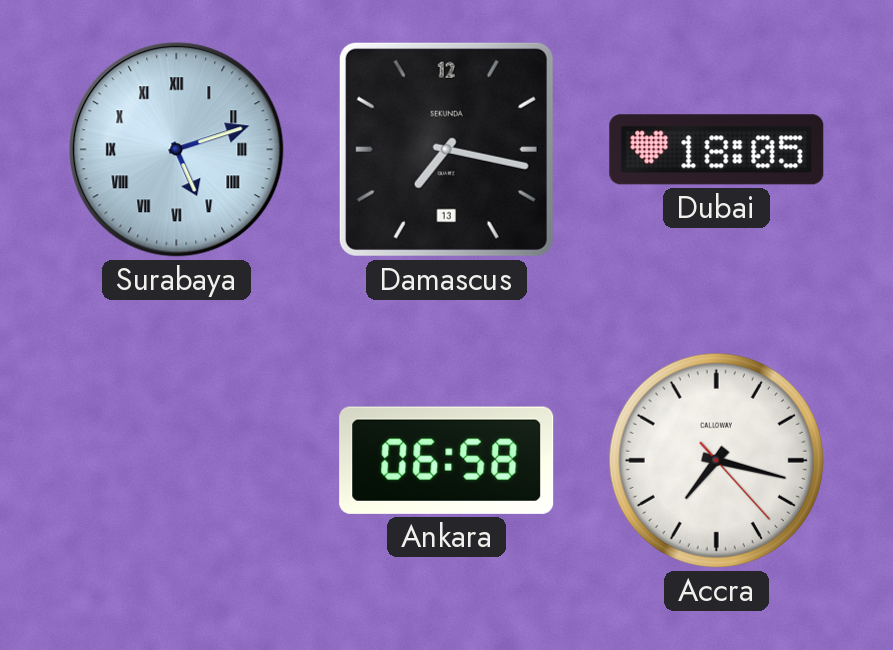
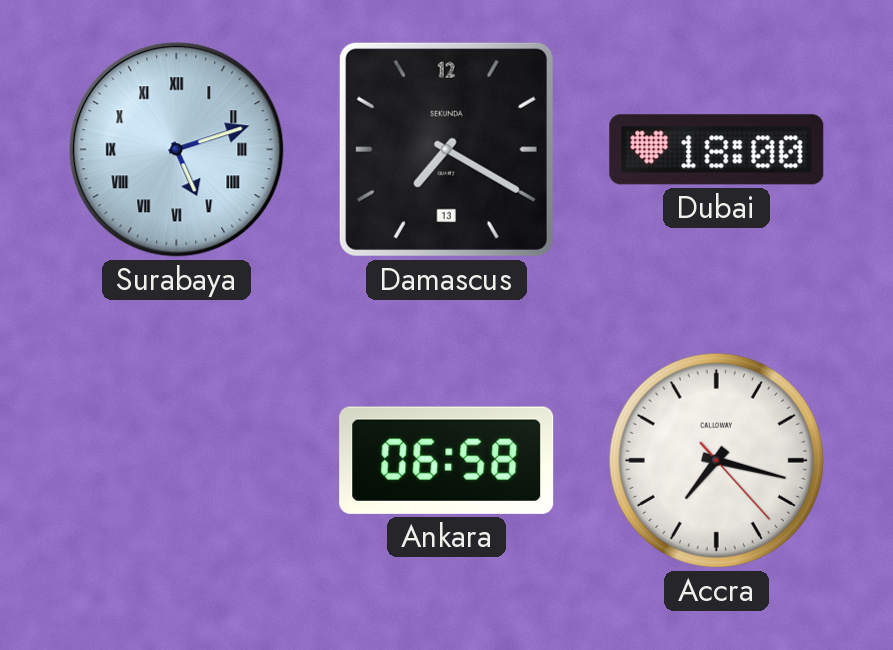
Damascus: 7:17 -> 7:20
Dubai: 18:05 -> 18:00
